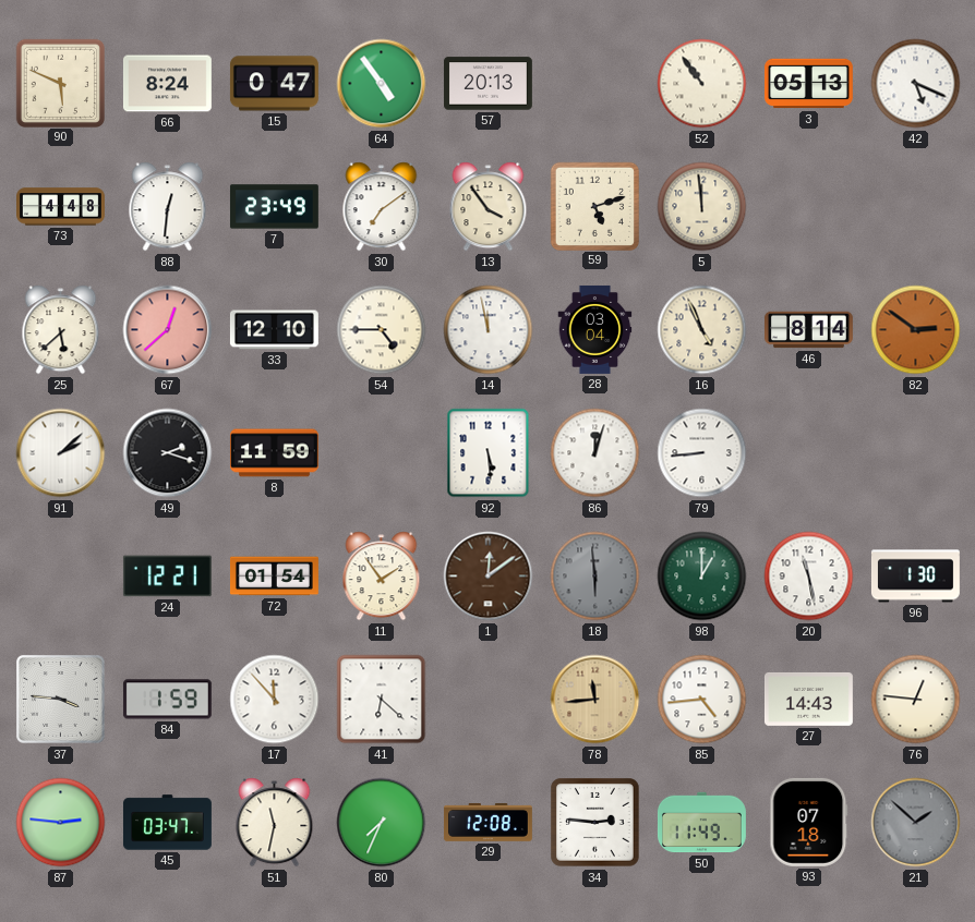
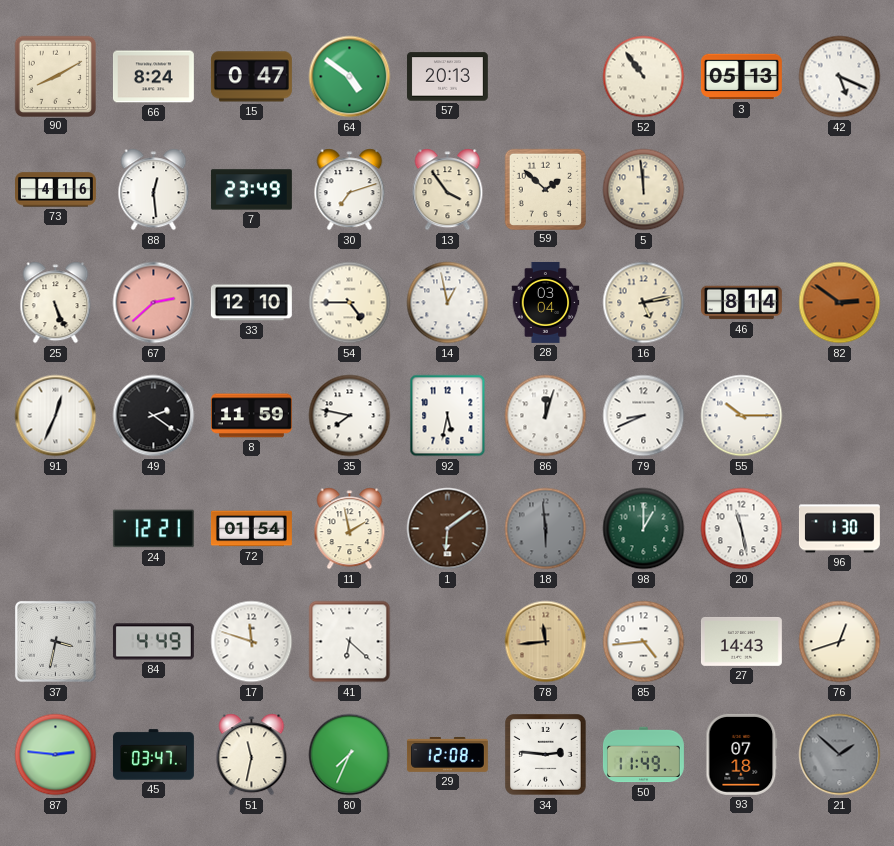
90: 5:49 -> 8:10
64: 4:54 -> 4:51
73: 4:48 -> 4:16
88: 12:31 -> 12:29
30: 7:09 -> 7:12
59: 5:12 -> 1:52
25: 5:38 -> 5:26
67: 12:38 -> 2:38
14: 11:58 -> 12:58
16: 4:56 -> 5:13
91: 2:08 -> 12:34
49: 2:18 -> 2:21
35: none -> 7:47
92: 5:29 -> 5:32
79: 8:44 -> 8:41
55: none -> 10:15
11: 1:54 -> 1:58
1: 12:09 -> 6:09
37: 3:46 -> 3:32
84: 1:59 -> 4:49
17: 11:53 -> 11:48
76: 12:46 -> 12:42
